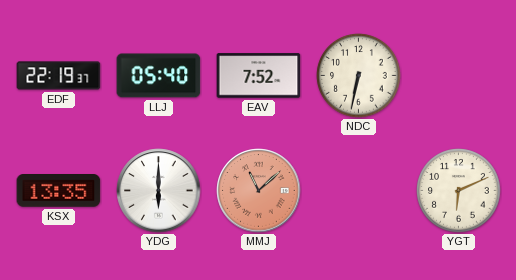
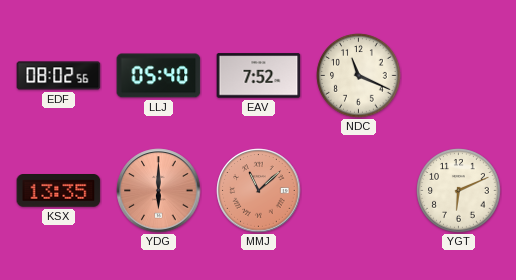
EDF: 22:19 -> 08:02
NDC: 6:32 -> 11:19
YDG dial: white -> salmon
